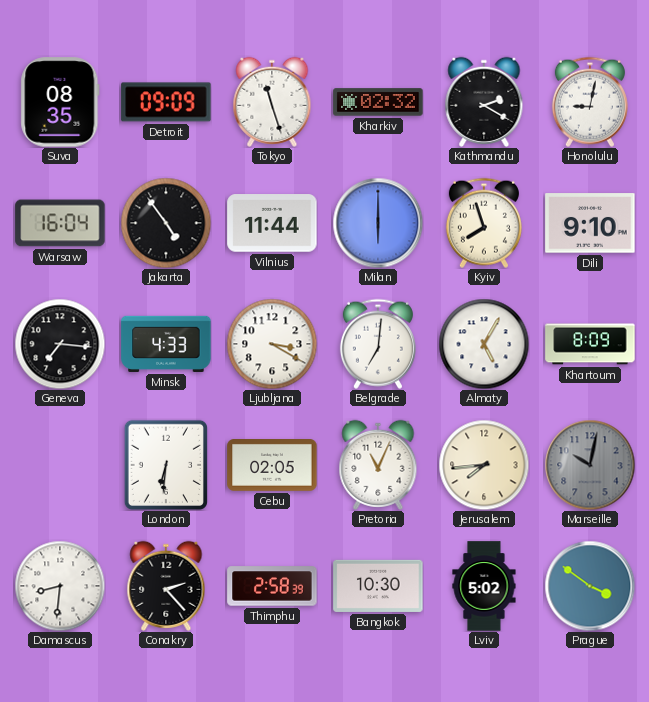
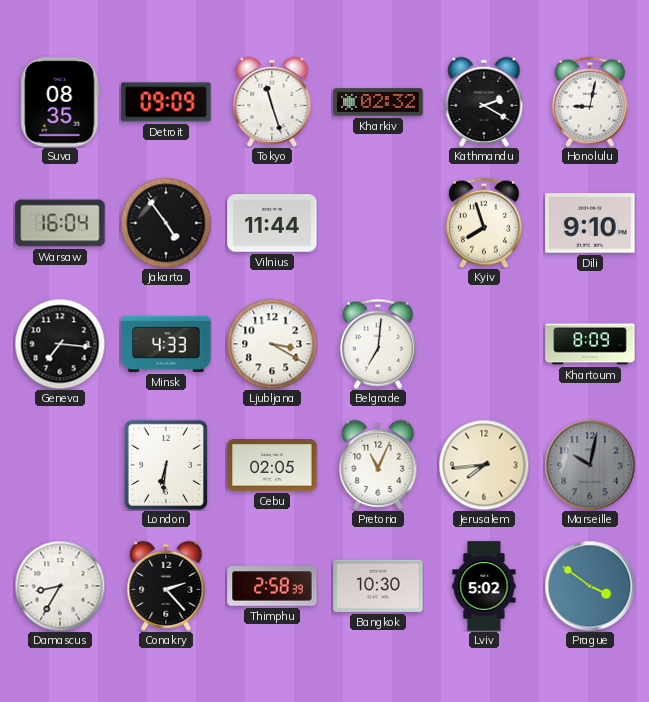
Milan: 6:00 -> none
Almaty: 5:05 -> none
Damascus: 8:31 -> 8:35
